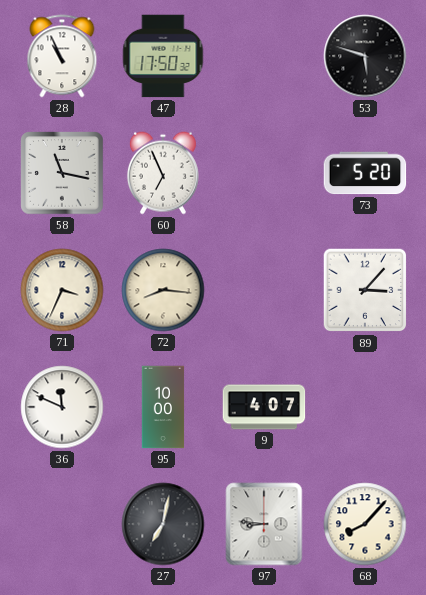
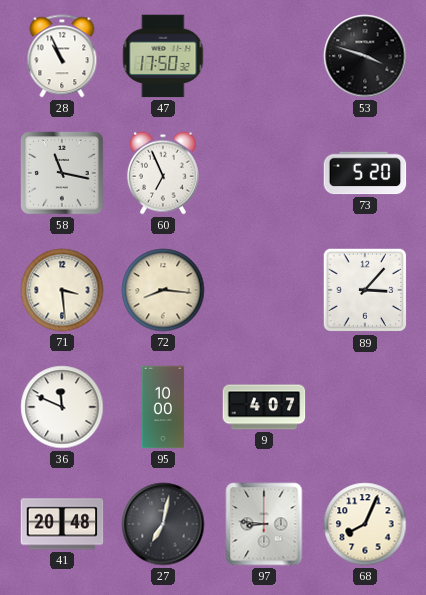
53: 5:48 -> 3:48
71: 3:34 -> 3:29
41: none -> 20:48
68: 8:07 -> 8:04
